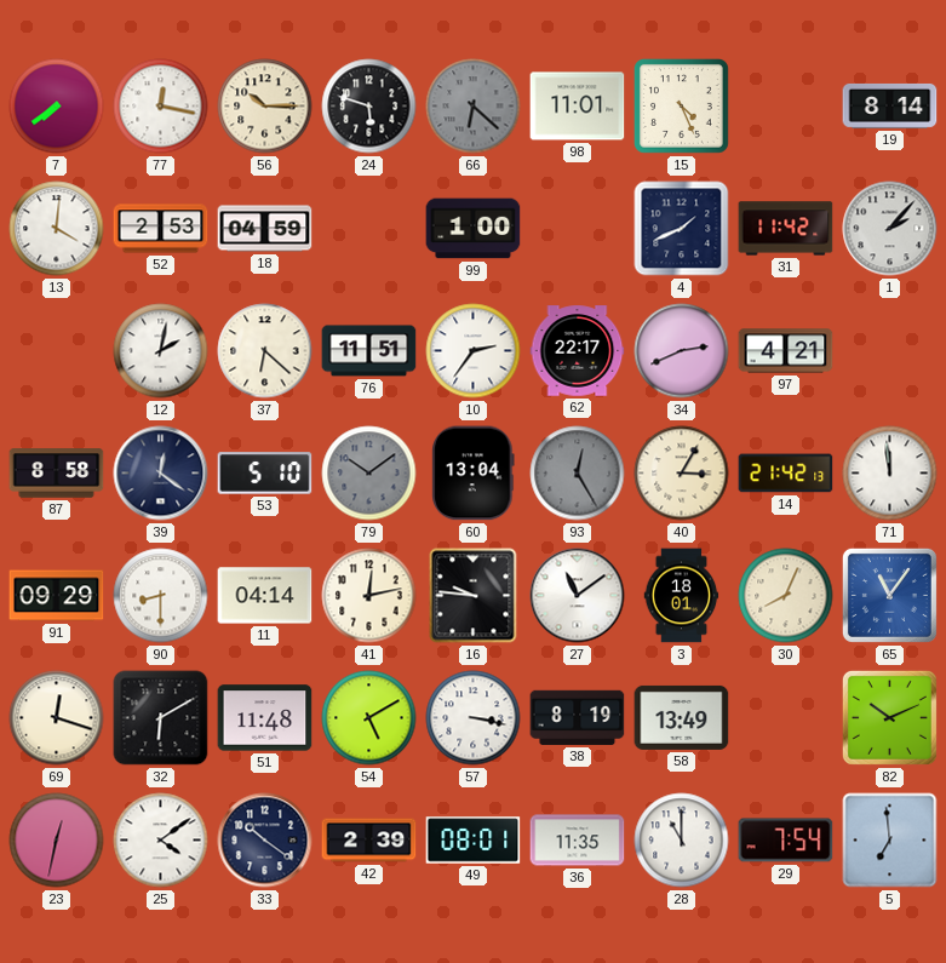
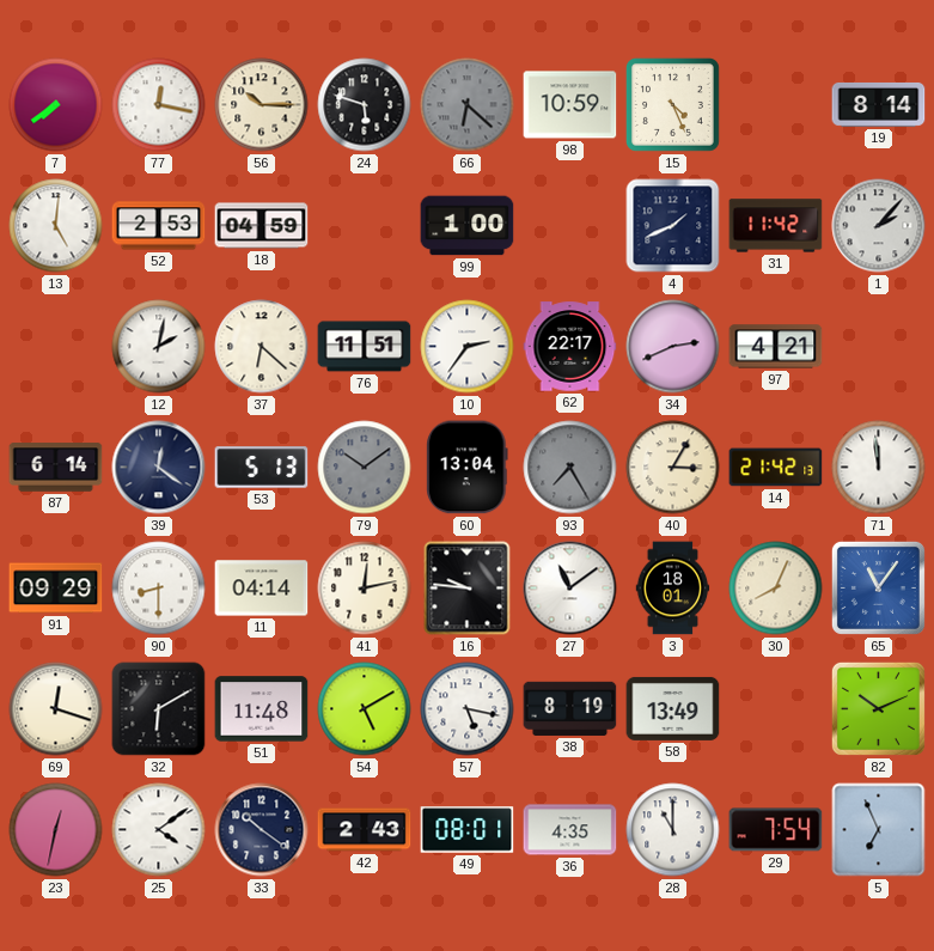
98: 11:01 -> 10:59
13: 4:01 -> 5:01
87: 8:58 -> 6:14
53: 5:10 -> 5:13
93: 12:25 -> 7:25
57: 3:17 -> 5:17
42: 2:39 -> 2:43
36: 11:35 -> 4:35
5: 6:59 -> 6:56
